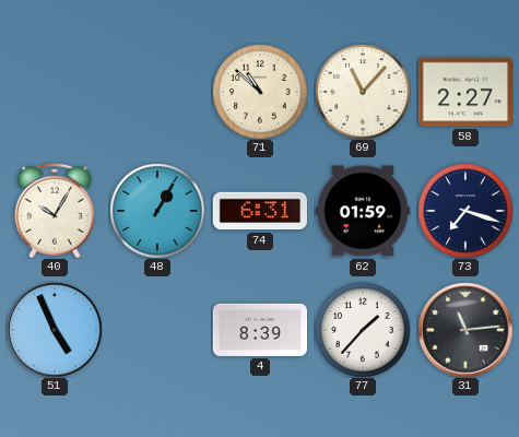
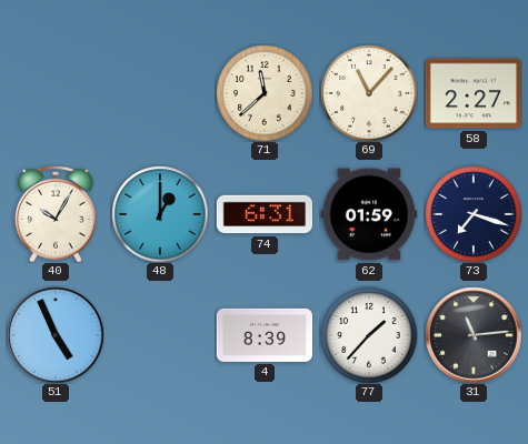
71: 10:52 -> 11:38
48: 1:05 -> 1:00
